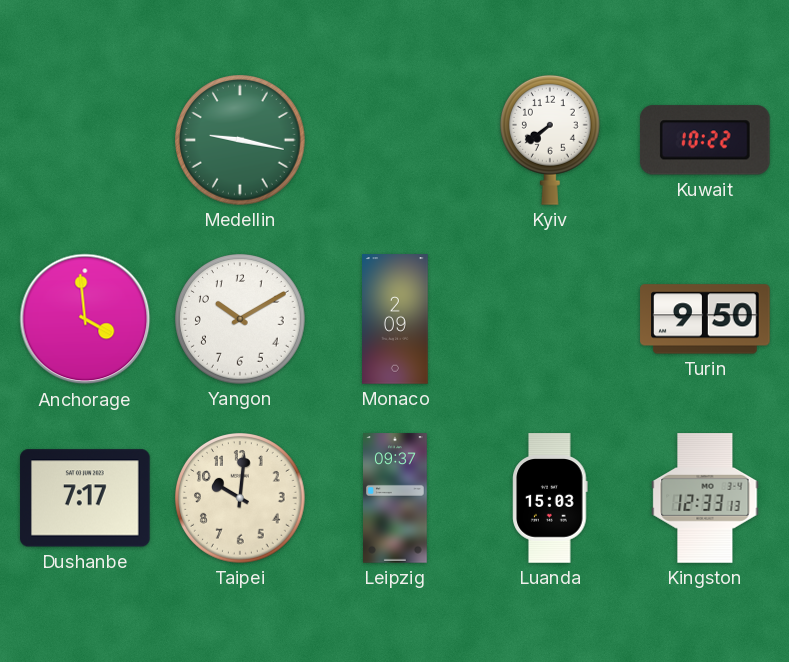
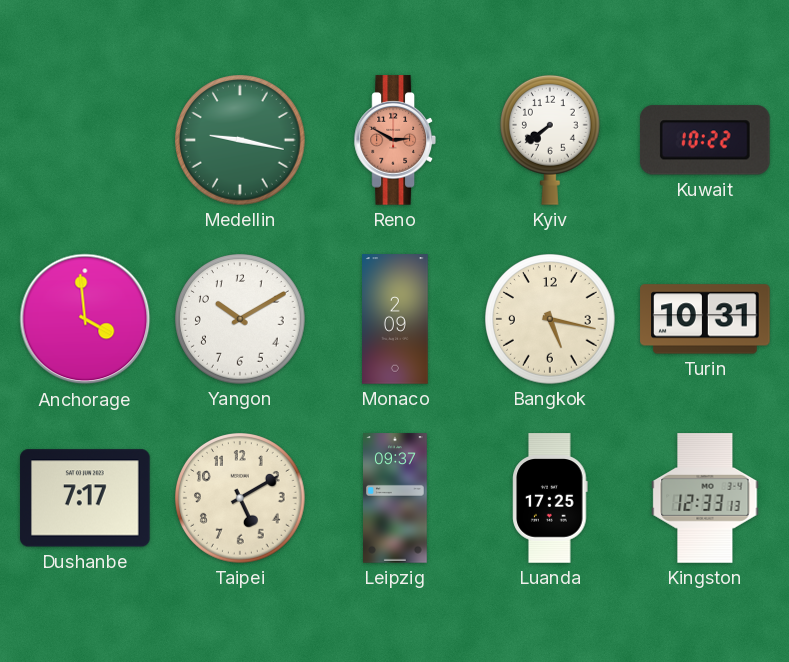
Reno: none -> 2:50
Bangkok: none -> 5:17
Turin: 9:50 -> 10:31
Taipei: 10:01 -> 5:10
Luanda: 15:03 -> 17:25
